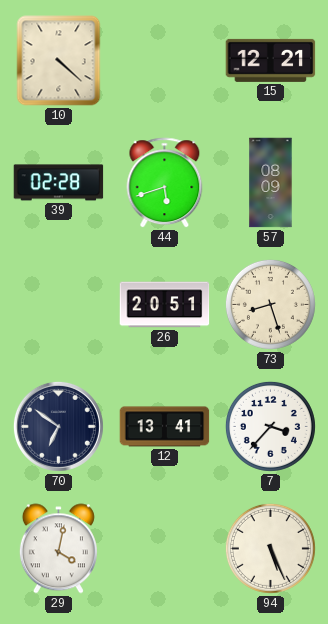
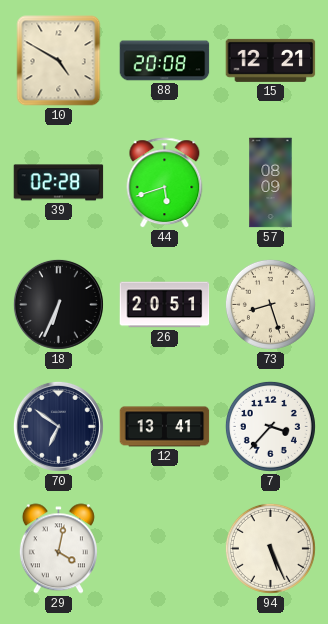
10: 4:22 -> 4:50
88: none -> 20:08
18: none -> 6:34
